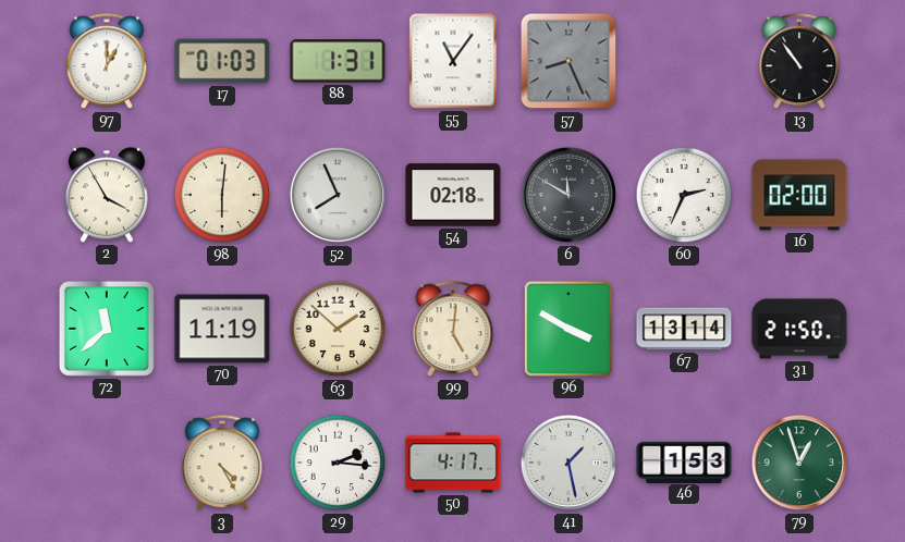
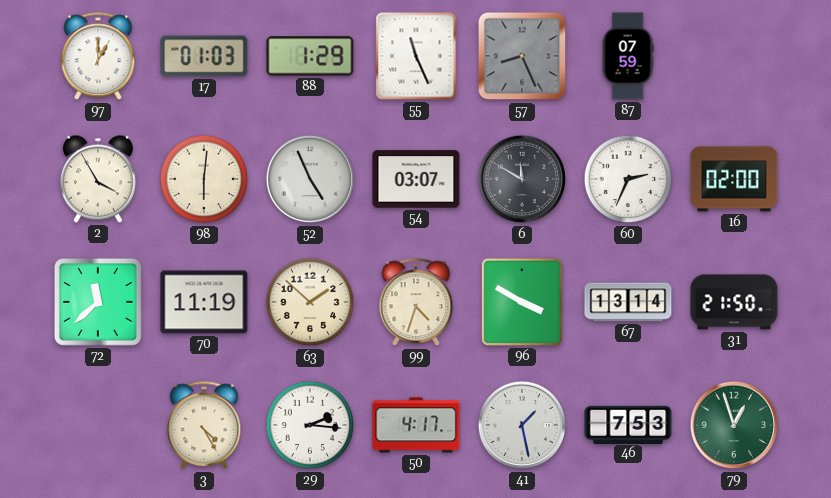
88: 1:31 -> 1:29
55: 11:06 -> 11:26
87: none -> 07:59
13: 10:54 -> none
52: 7:56 -> 4:56
54: 02:18 -> 03:07
99: 5:01 -> 4:33
46: 1:53 -> 7:53
